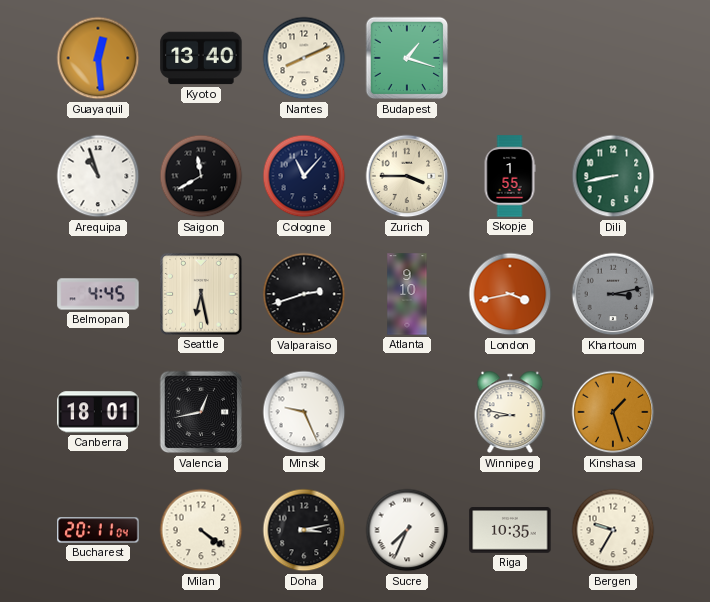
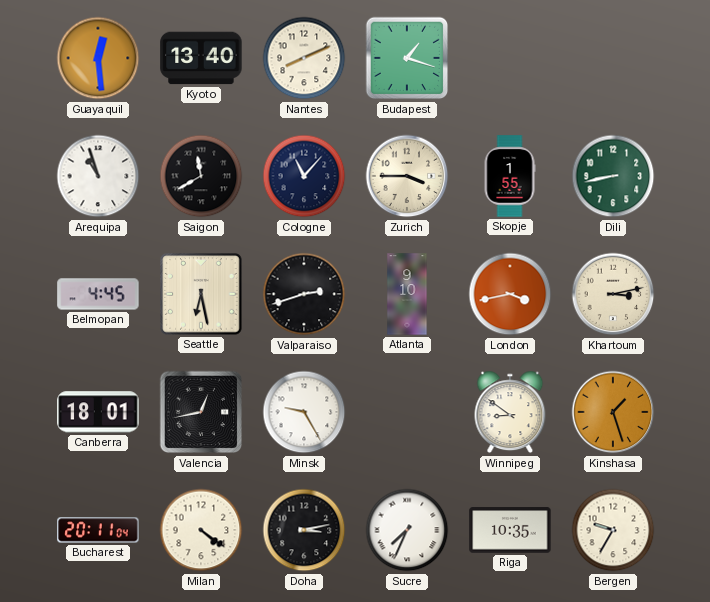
Khartoum dial: grey -> cream
Minsk: 9:26 -> 9:25
Winnipeg: 8:47 -> 8:51
